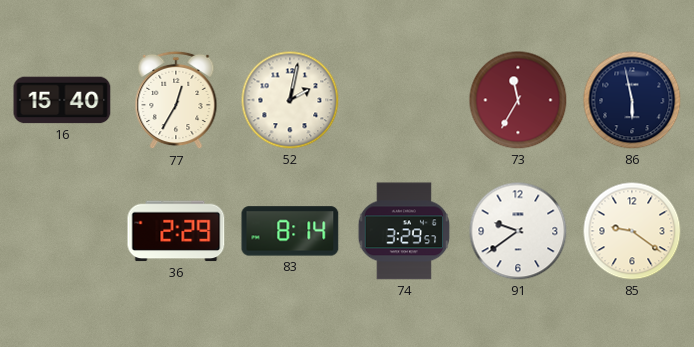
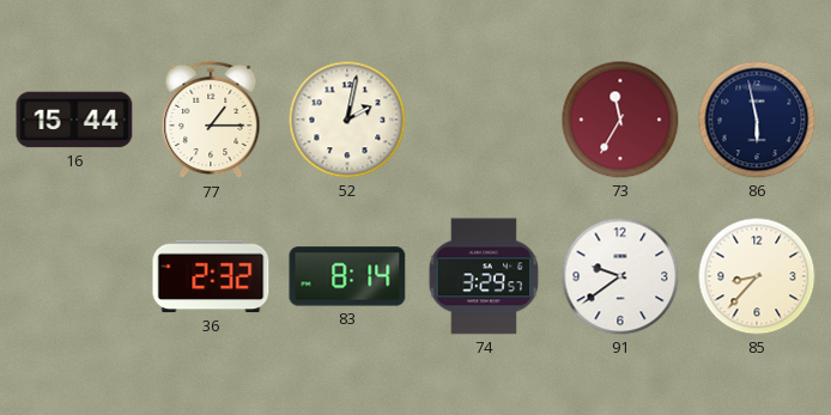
16: 15:40 -> 15:44
77: 12:35 -> 1:15
36: 2:29 -> 2:32
85: 9:21 -> 8:37
